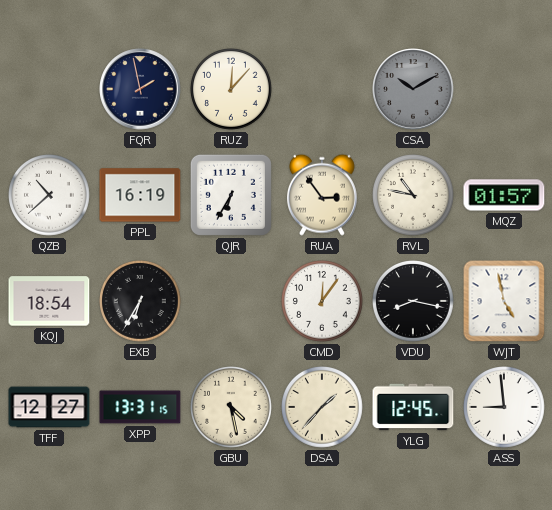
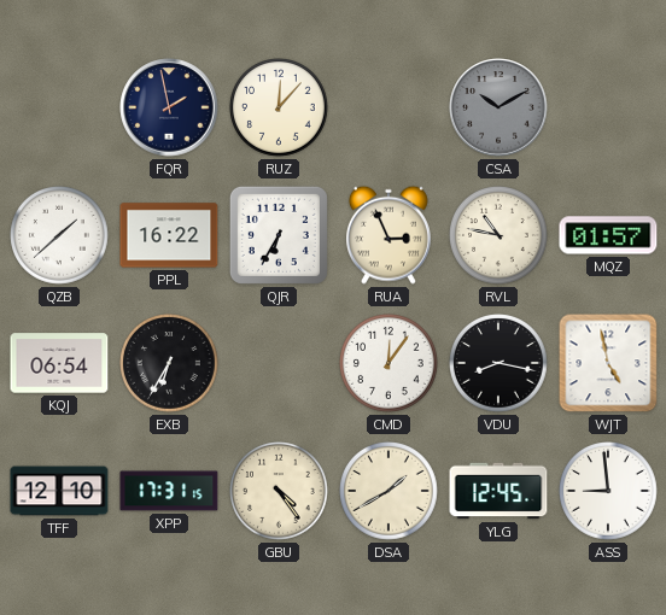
QZB: 10:38 -> 1:38
PPL: 16:19 -> 16:22
RUA: 2:54 -> 2:56
KQJ: 18:54 -> 06:54
TFF: 12:27 -> 12:10
XPP: 13:31 -> 17:31
GBU: 4:28 -> 4:24
DSA: 1:37 -> 1:40
